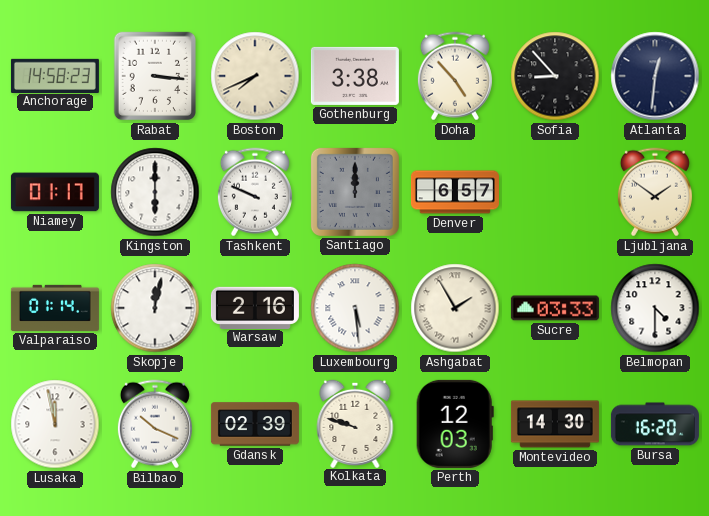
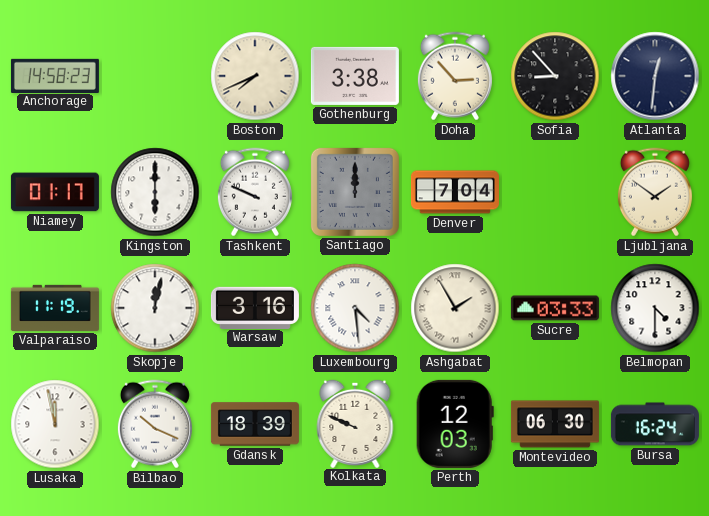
Rabat: 3:16 -> none
Doha: 4:53 -> 2:53
Denver: 6:57 -> 7:04
Valparaiso: 01:14 -> 11:19
Warsaw: 2:16 -> 3:16
Luxembourg: 5:29 -> 4:29
Gdansk: 02:39 -> 18:39
Kolkata: 9:48 -> 9:49
Montevideo: 14:30 -> 06:30
Bursa: 16:20 -> 16:24
